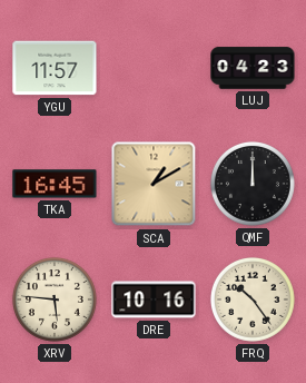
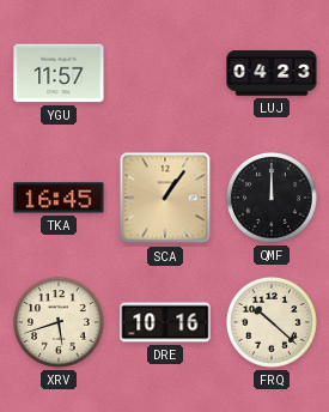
SCA: 1:10 -> 1:06
XRV: 5:46 -> 5:42
FRQ: 10:24 -> 10:22
